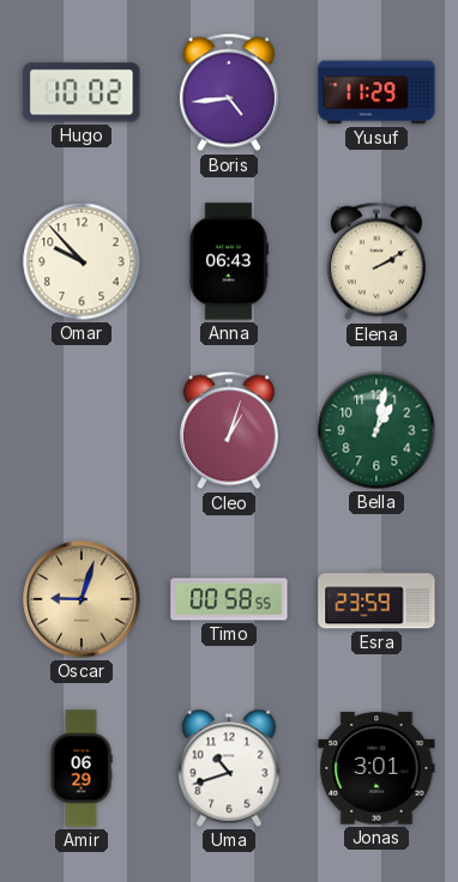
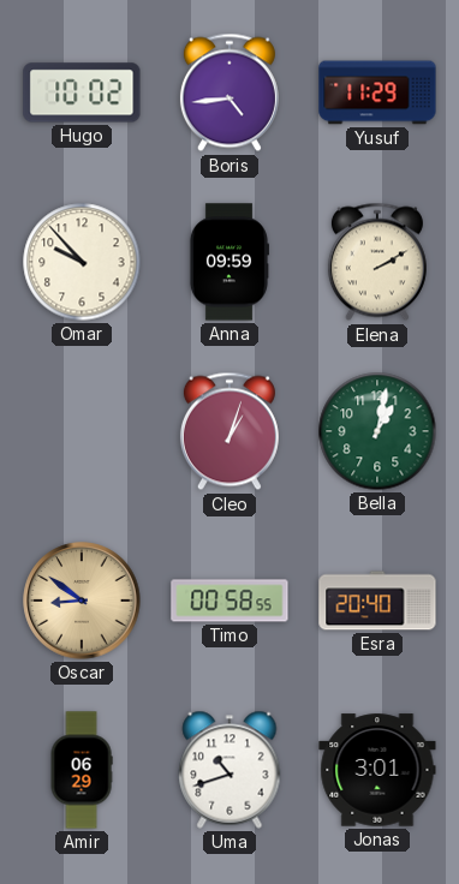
Anna: 06:43 -> 09:59
Oscar: 9:03 -> 8:51
Esra: 23:59 -> 20:40
